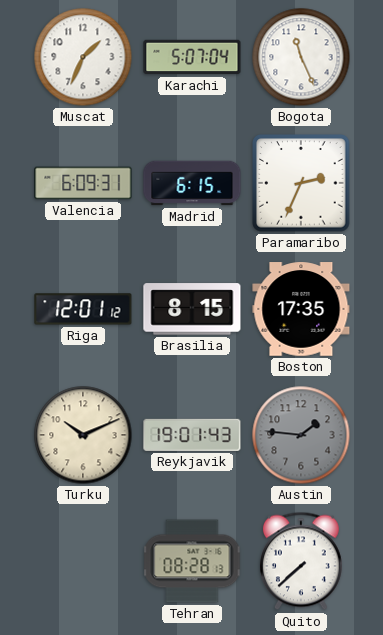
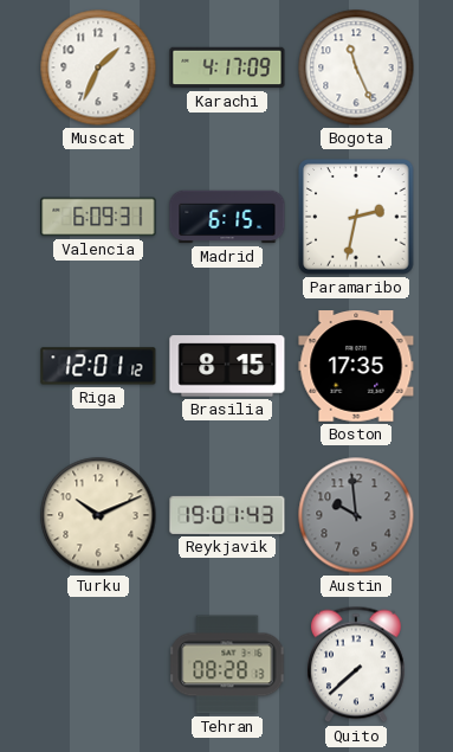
Karachi: 5:07 -> 4:17
Paramaribo: 2:34 -> 2:32
Austin: 1:46 -> 9:59
